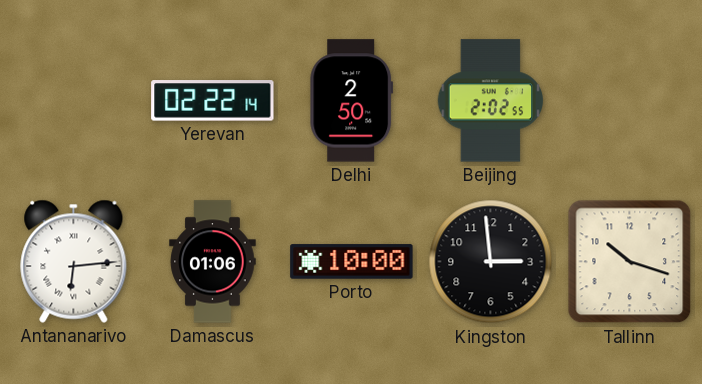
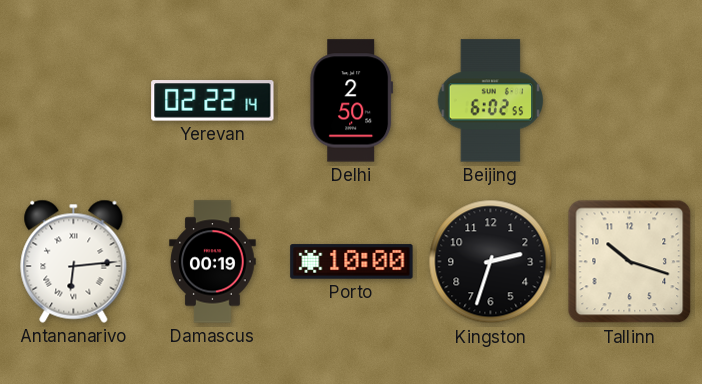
Beijing: 2:02 -> 6:02
Damascus: 01:06 -> 00:19
Kingston: 2:59 -> 2:33
